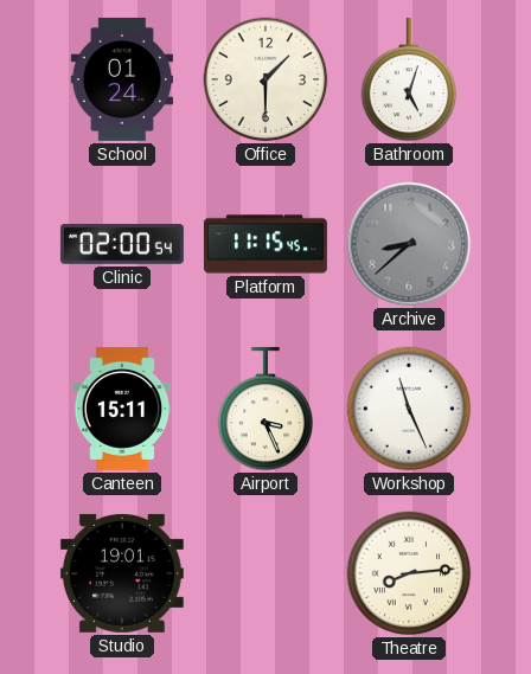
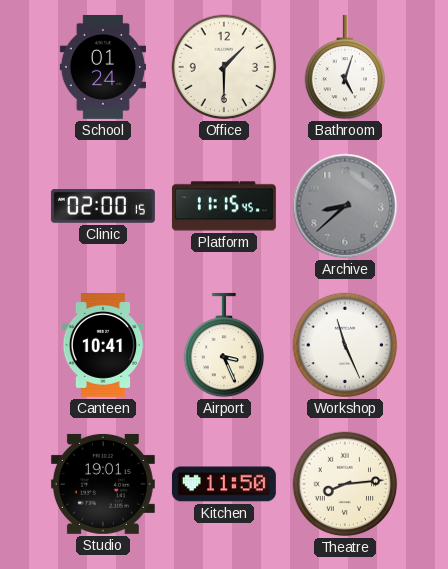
Clinic: 02:00:54 -> 02:00:15
Canteen: 15:11 -> 10:41
Kitchen: none -> 11:50
